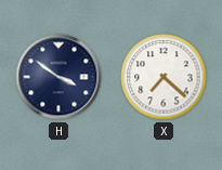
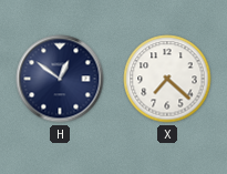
H: 3:51 -> 12:51
